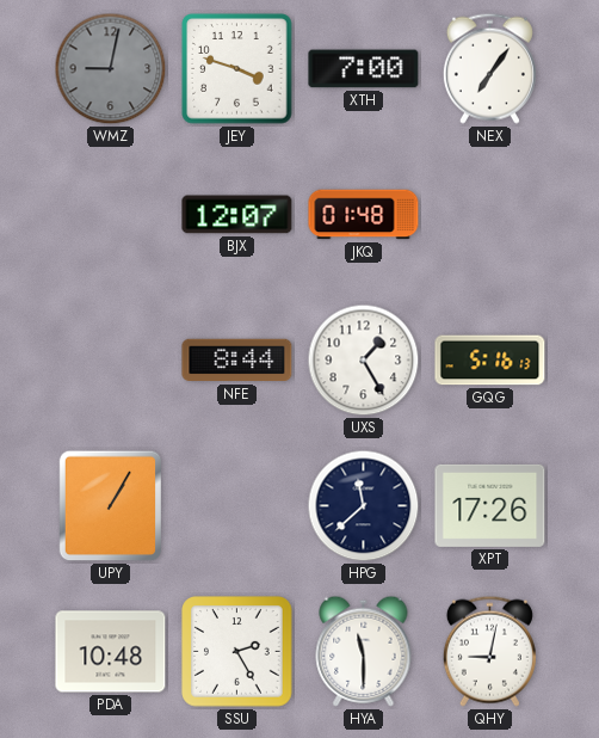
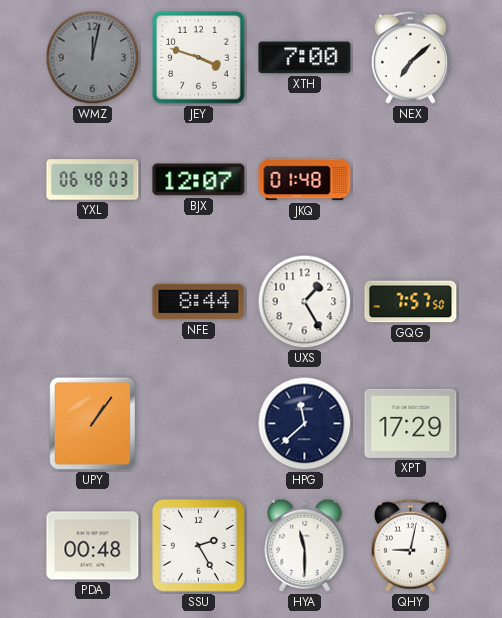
WMZ: 9:02 -> 12:02
NEX: 7:06 -> 7:08
YXL: none -> 06:48
GQG: 5:16 -> 7:57
UPY: 1:05 -> 1:06
XPT: 17:26 -> 17:29
PDA: 10:48 -> 00:48
